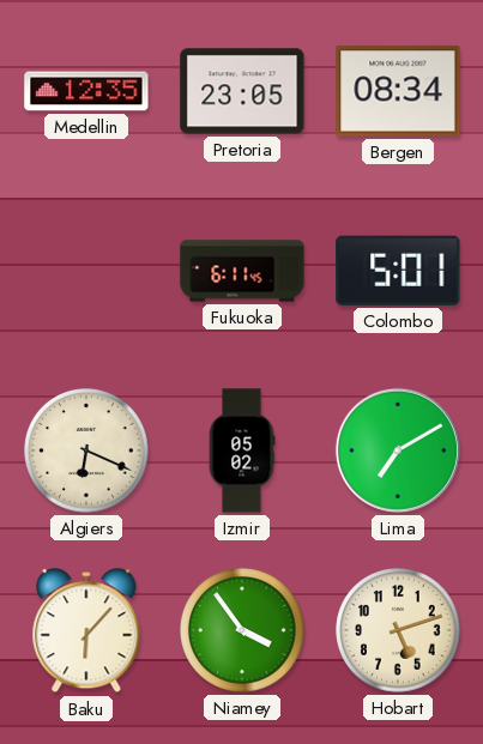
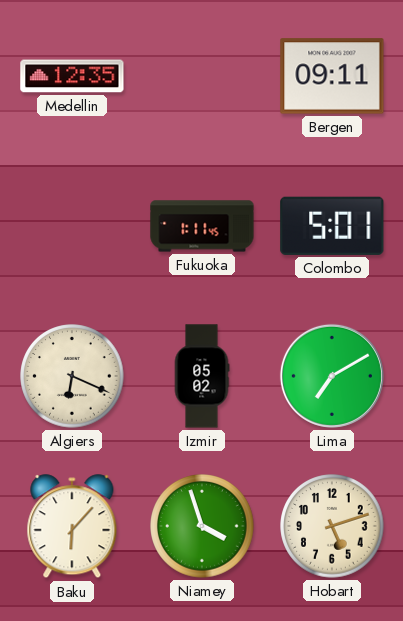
Pretoria: 23:05 -> none
Bergen: 08:34 -> 09:11
Fukuoka: 6:11 -> 1:11
Niamey: 3:54 -> 3:57
